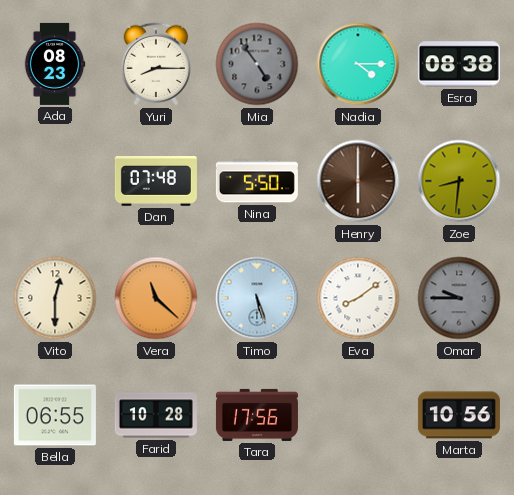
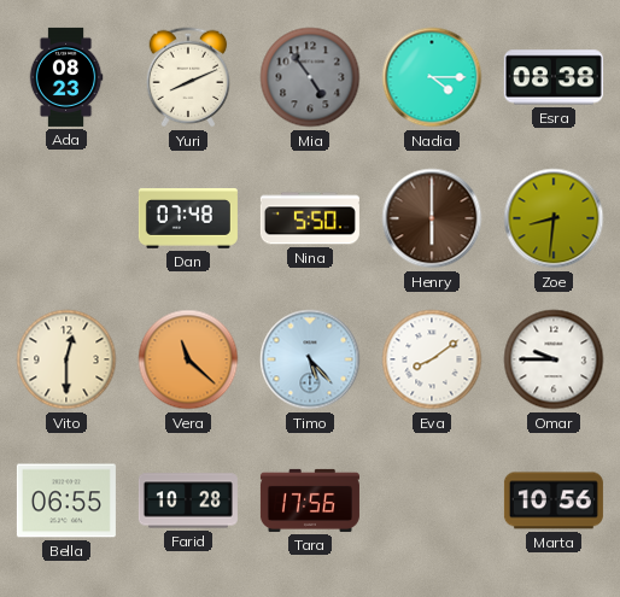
Yuri: 8:15 -> 8:11
Timo: 5:27 -> 5:23
Omar dial: grey -> white
